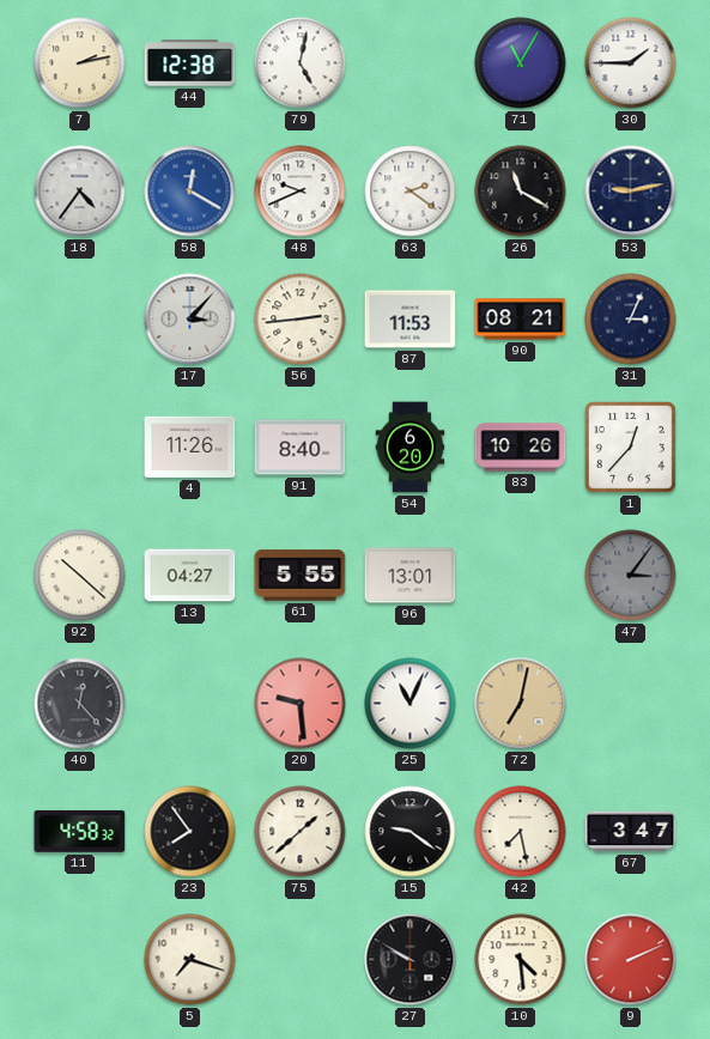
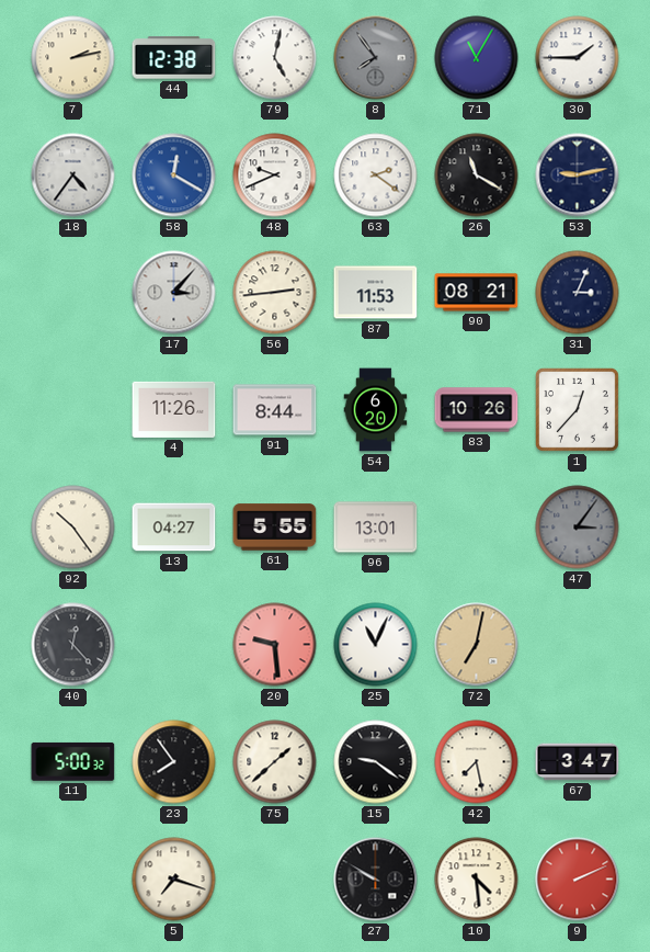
8: none -> 7:54
91: 8:40 -> 8:44
92: 10:22 -> 10:24
11: 4:58 -> 5:00
